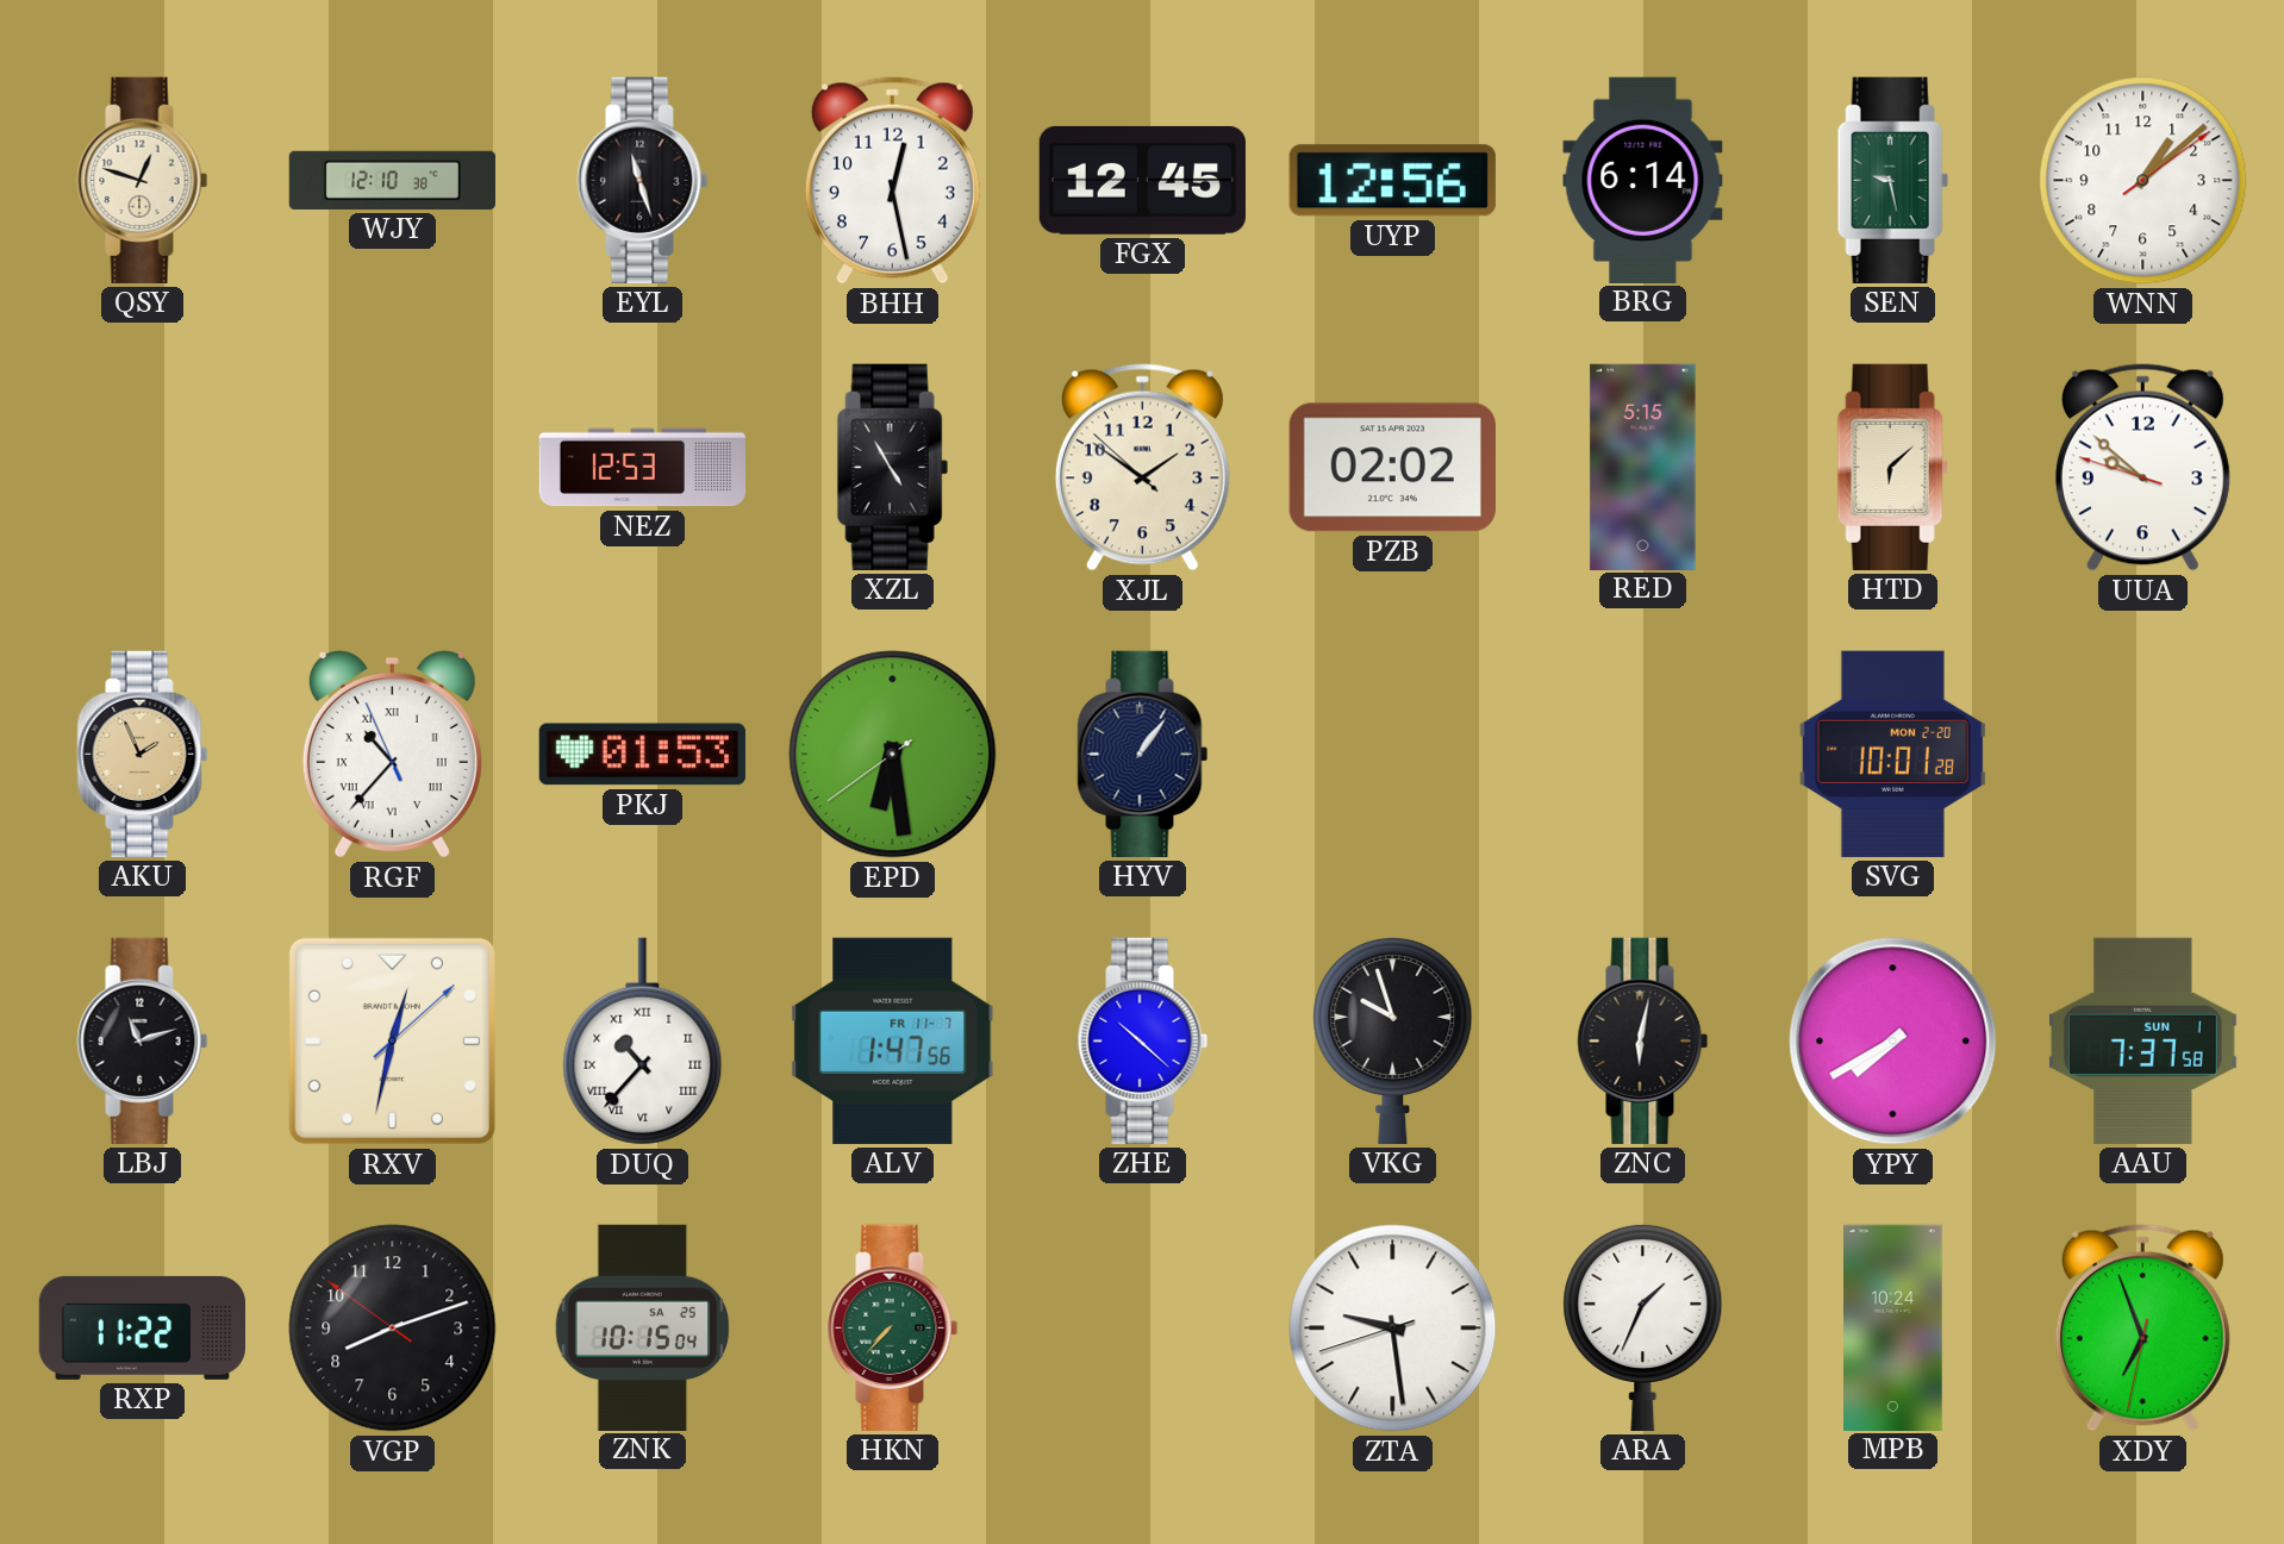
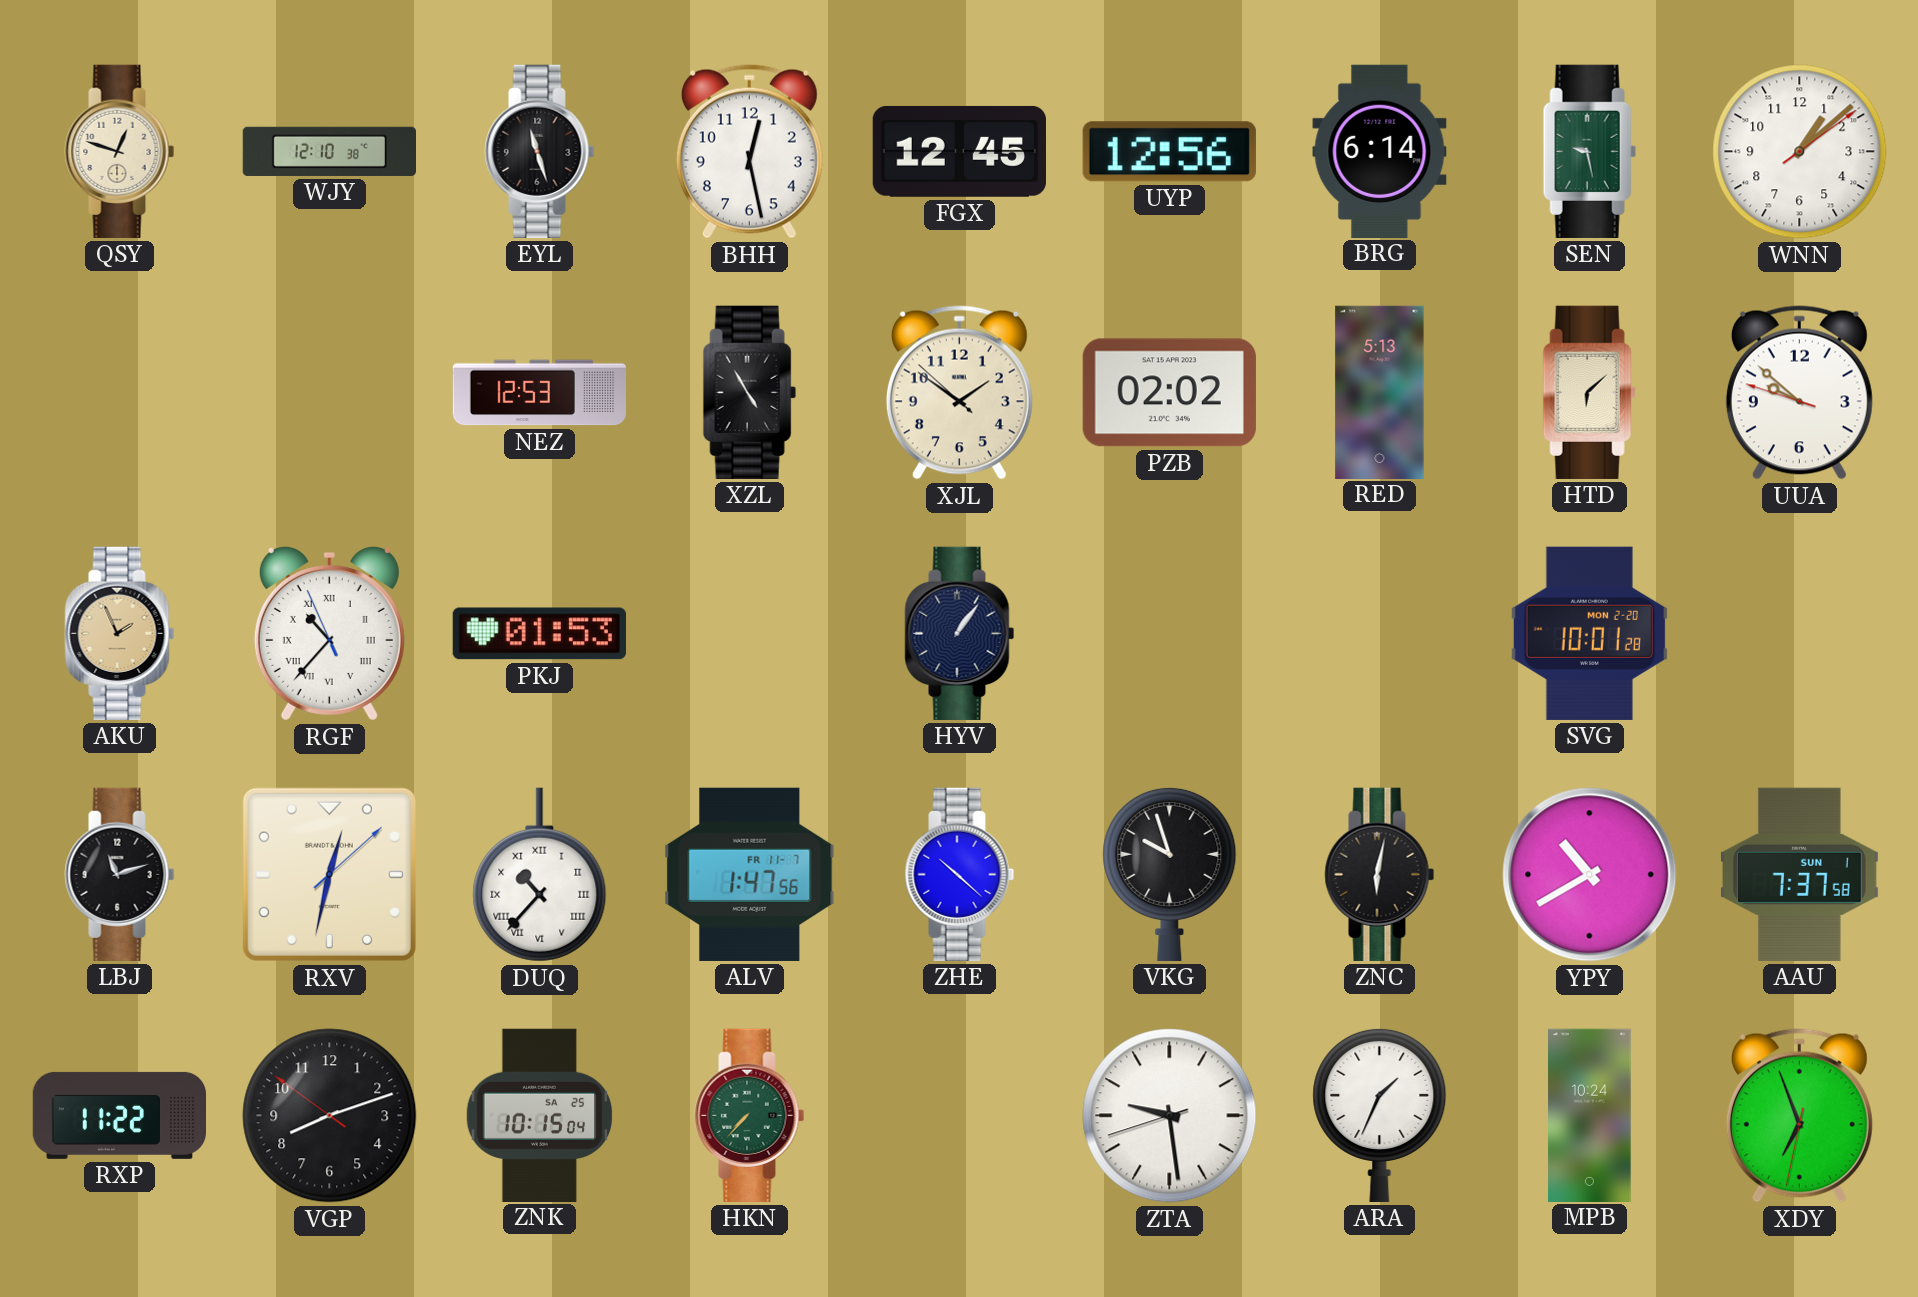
RED: 5:15 -> 5:13
EPD: 6:28 -> none
YPY: 7:40 -> 10:40
